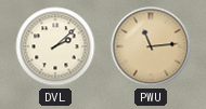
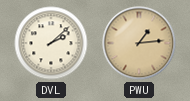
PWU: 11:14 -> 1:14
